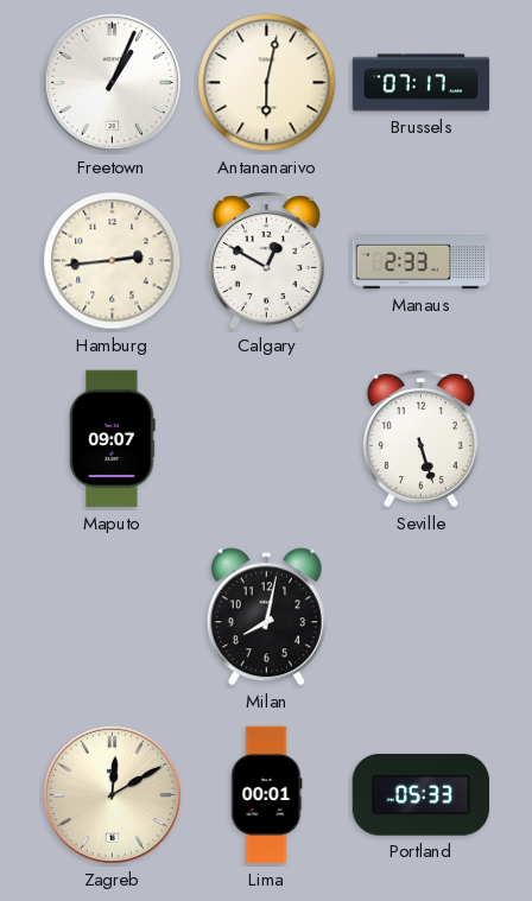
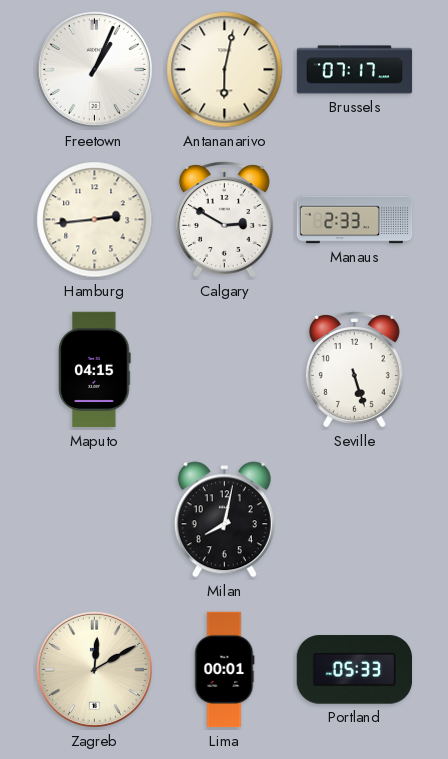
Calgary: 12:50 -> 2:50
Maputo: 09:07 -> 04:15
